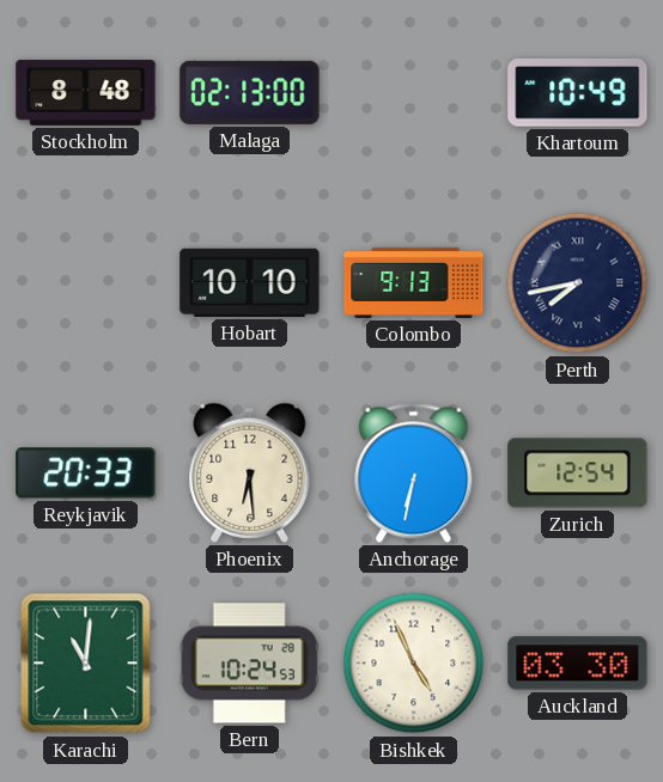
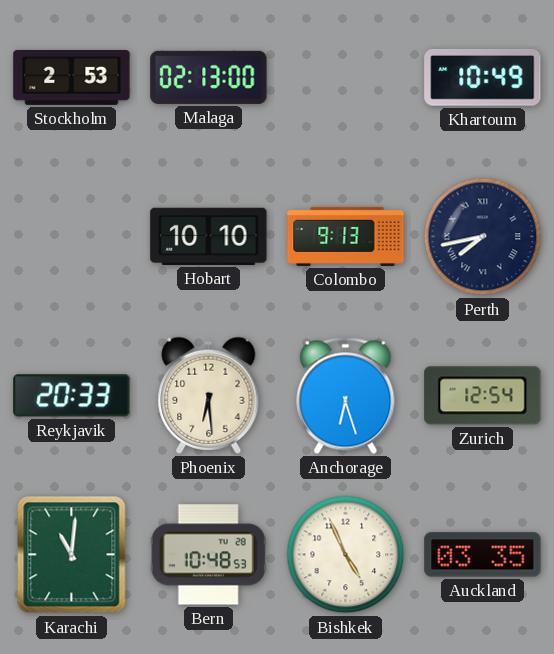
Stockholm: 8:48 -> 2:53
Anchorage: 6:32 -> 6:27
Bern: 10:24 -> 10:48
Auckland: 03:30 -> 03:35
